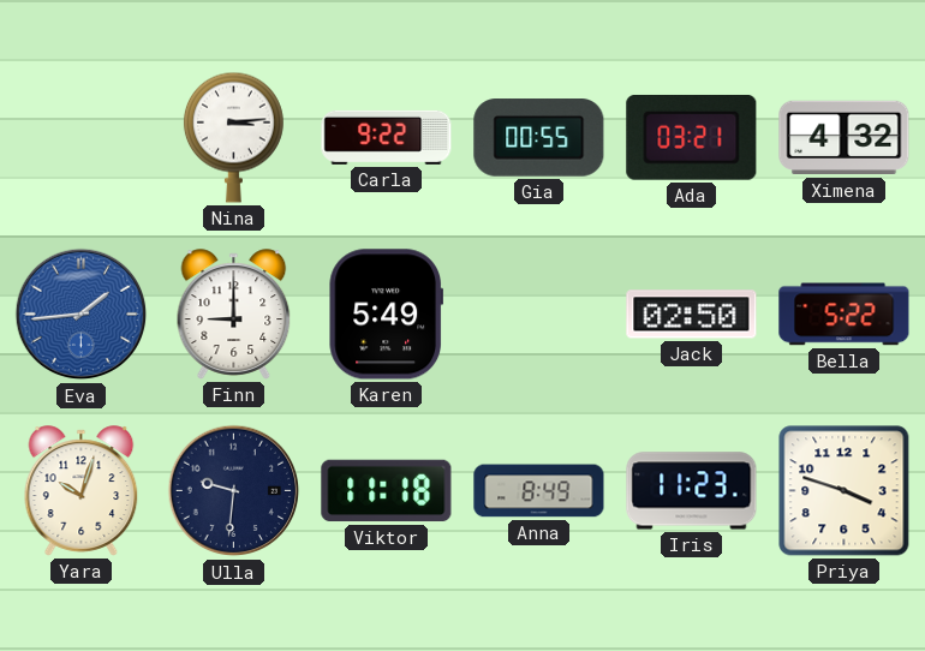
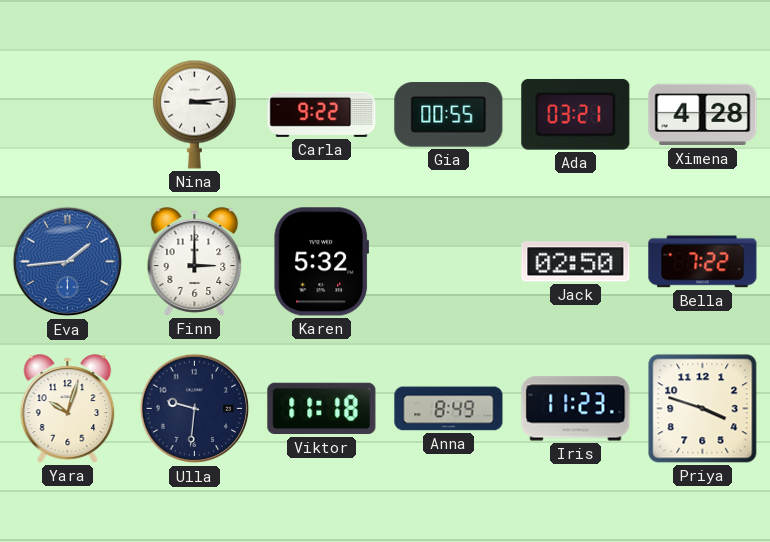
Ximena: 4:32 -> 4:28
Finn: 9:00 -> 3:00
Karen: 5:49 -> 5:32
Bella: 5:22 -> 7:22
